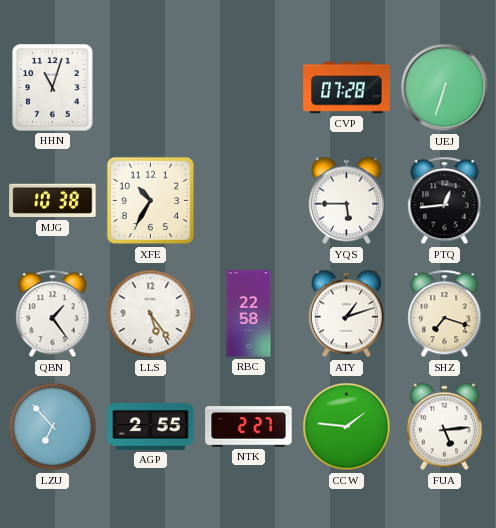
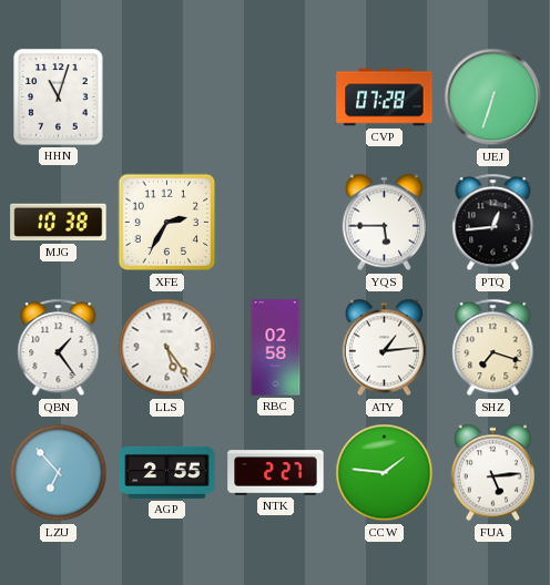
XFE: 10:35 -> 2:35
RBC: 22:58 -> 02:58
ATY: 1:12 -> 1:14
